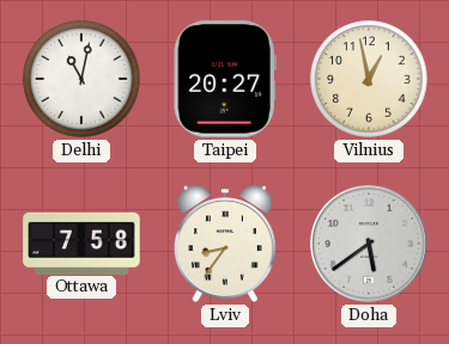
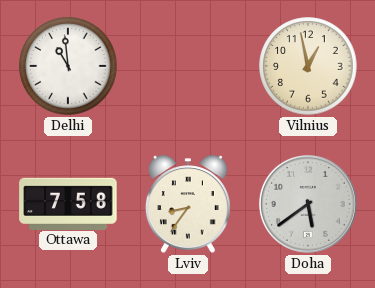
Delhi: 11:02 -> 10:59
Taipei: 20:27 -> none
